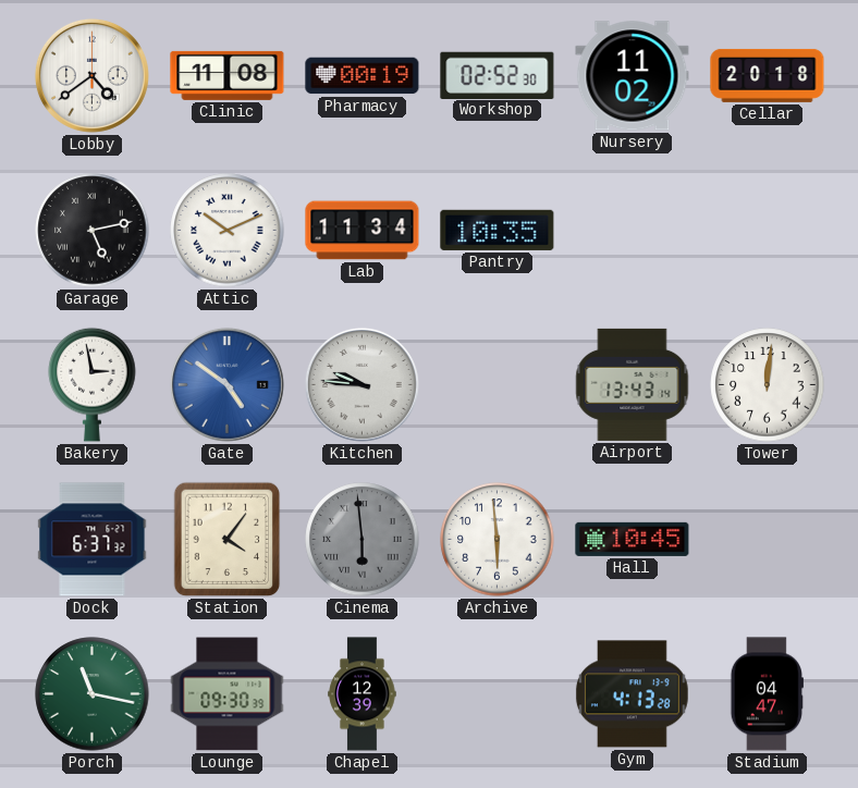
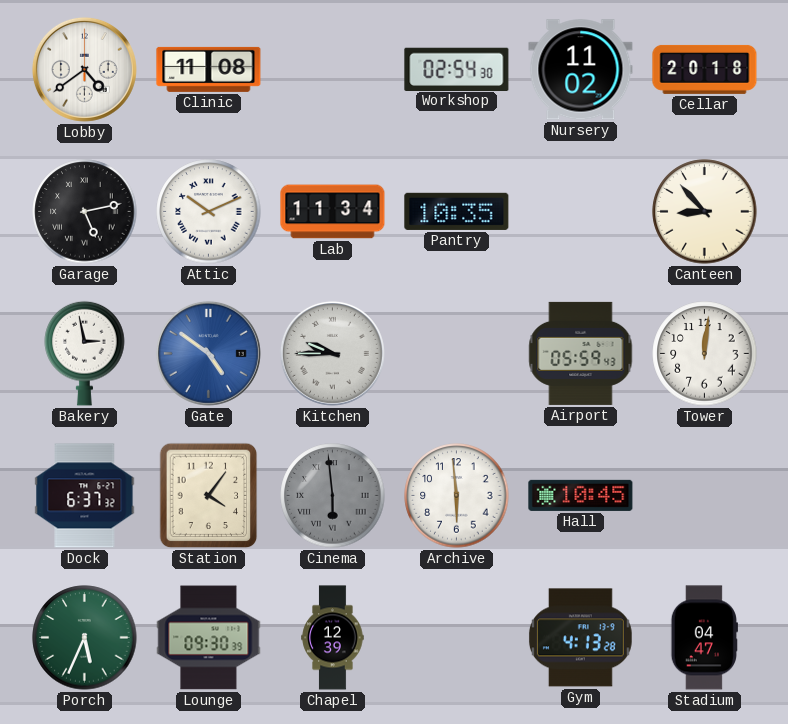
Pharmacy: 00:19 -> none
Workshop: 02:52 -> 02:54
Canteen: none -> 8:53
Kitchen: 9:46 -> 9:45
Airport: 13:43 -> 05:59
Porch: 11:17 -> 5:34
